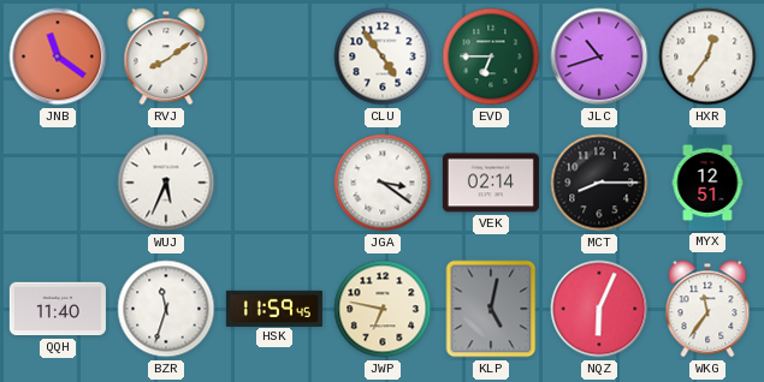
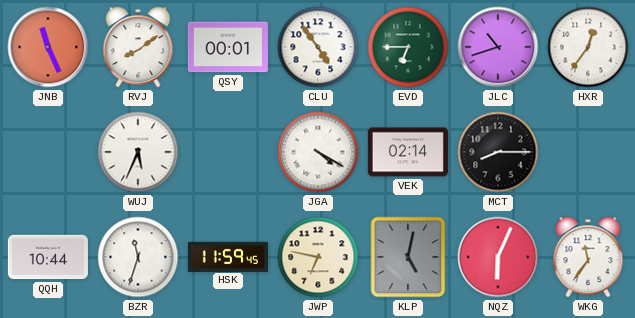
JNB: 11:21 -> 11:26
QSY: none -> 00:01
JGA: 3:21 -> 4:20
MYX: 12:51 -> none
QQH: 11:40 -> 10:44
